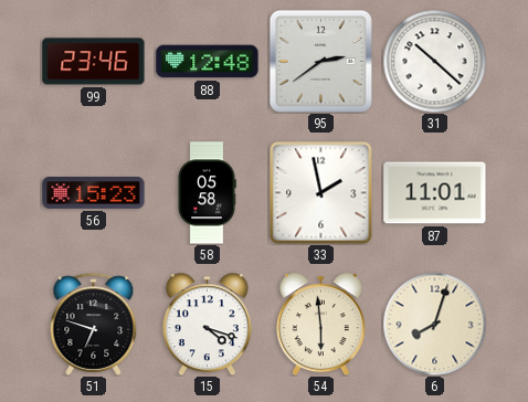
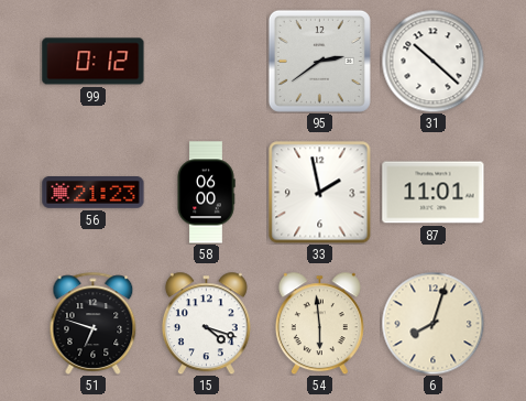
99: 23:46 -> 0:12
88: 12:48 -> none
56: 15:23 -> 21:23
58: 05:58 -> 06:00
